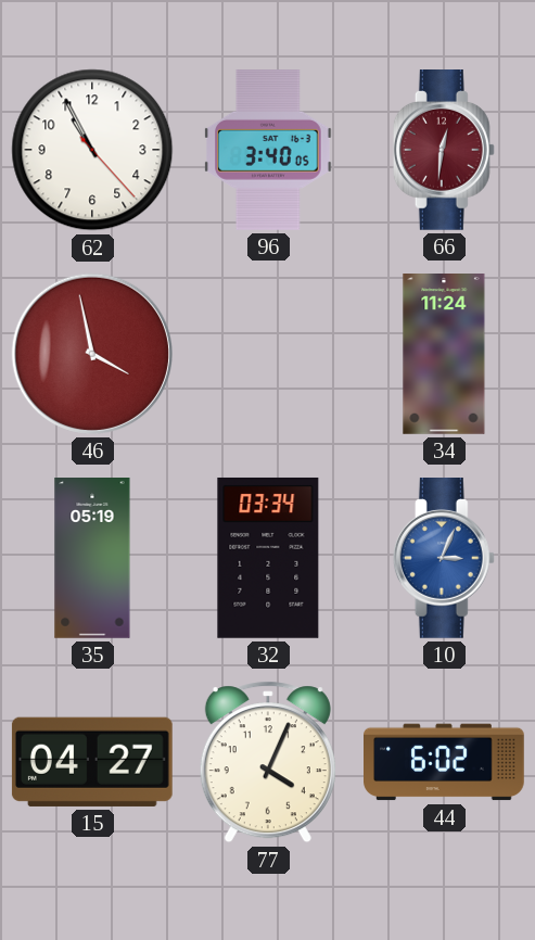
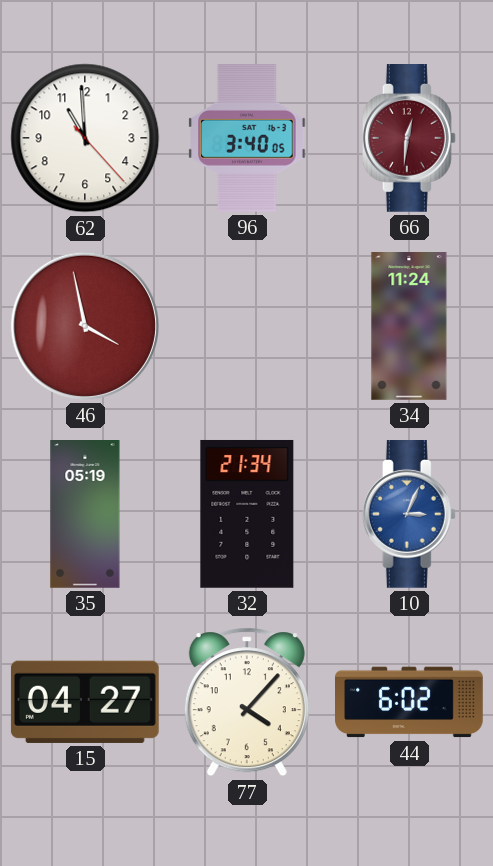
62: 10:55 -> 10:59
32: 03:34 -> 21:34
77: 4:04 -> 4:07
